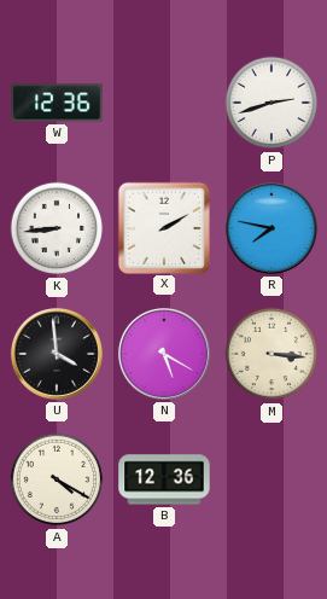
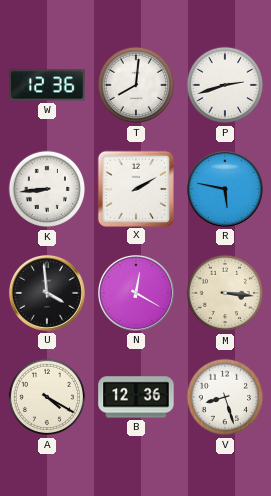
T: none -> 8:01
R: 7:47 -> 5:47
N: 5:20 -> 12:20
V: none -> 8:27
